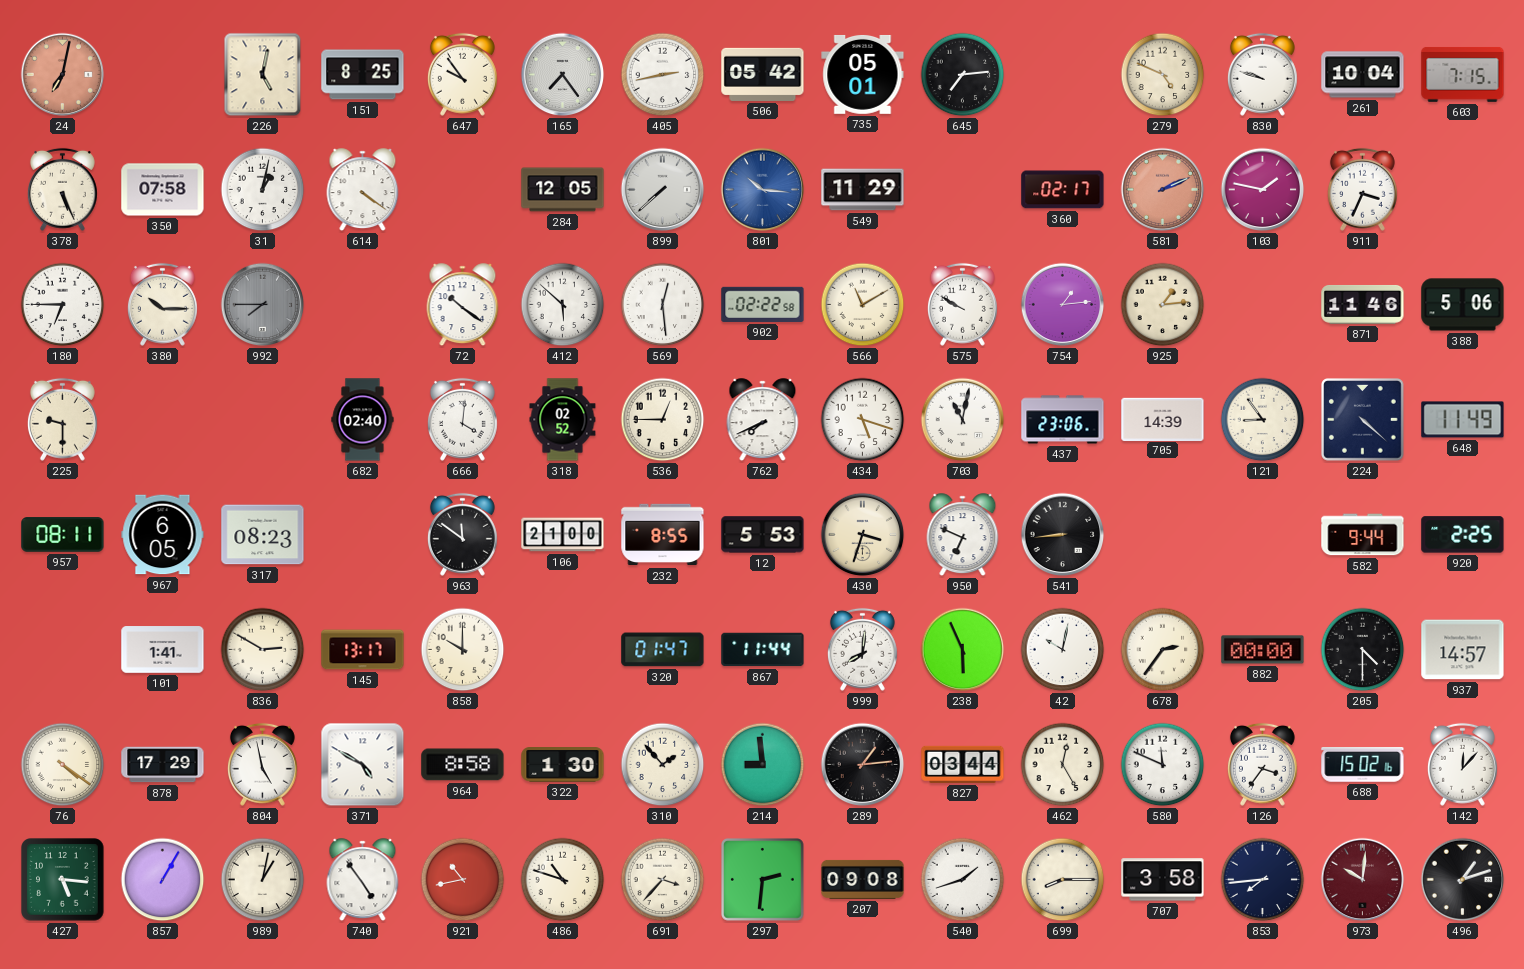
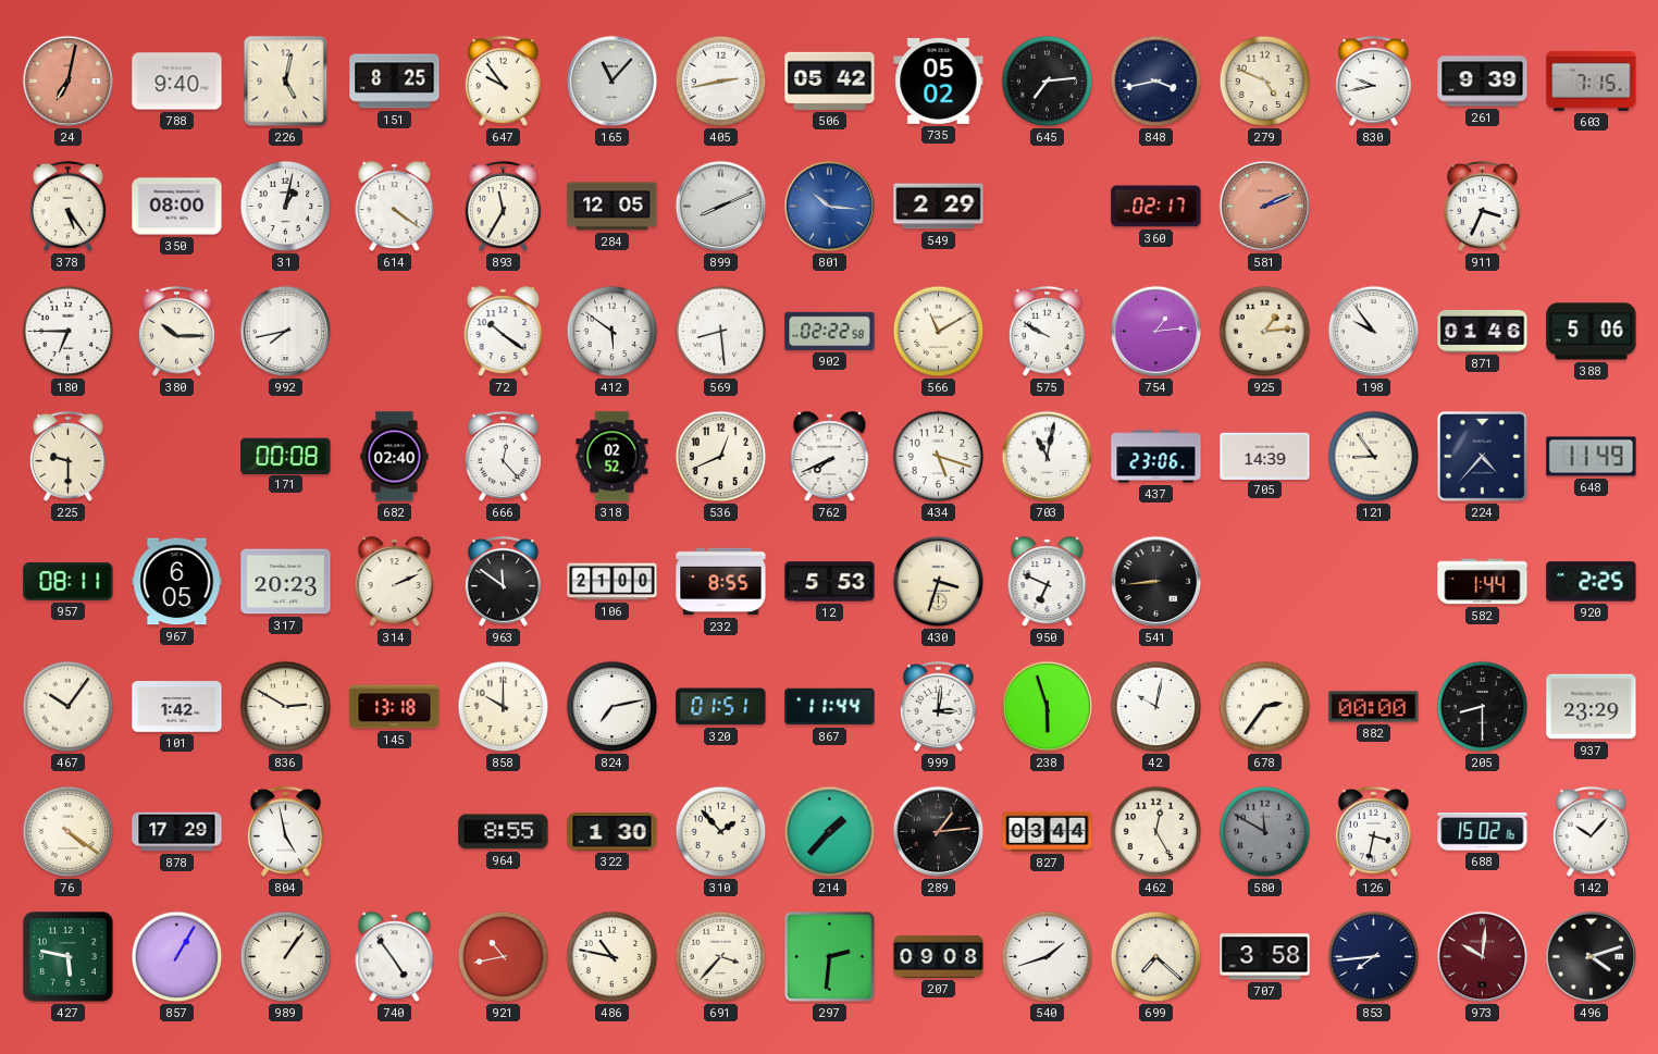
788: none -> 9:40
165: 7:24 -> 11:07
735: 05:01 -> 05:02
848: none -> 3:43
830: 9:48 -> 9:43
261: 10:04 -> 9:39
378: 5:26 -> 5:24
350: 07:58 -> 08:00
893: none -> 11:35
899: 7:38 -> 8:11
549: 11:29 -> 2:29
103: 1:47 -> none
992: 7:45 -> 7:43
992 dial: grey -> white
412: 5:52 -> 5:51
569: 12:29 -> 8:29
198: none -> 9:54
871: 11:46 -> 01:46
171: none -> 00:08
666: 4:01 -> 12:23
536: 12:45 -> 12:41
224: 4:22 -> 4:37
317: 08:23 -> 20:23
314: none -> 2:11
582: 9:44 -> 1:44
467: none -> 10:06
101: 1:41 -> 1:42
145: 13:17 -> 13:18
824: none -> 7:13
320: 01:47 -> 01:51
999: 8:01 -> 3:01
238: 5:56 -> 5:57
205: 4:30 -> 8:30
937: 14:57 -> 23:29
371: 4:50 -> none
964: 8:58 -> 8:55
214: 8:59 -> 1:37
580: 11:49 -> 11:50
580 dial: white -> grey
126: 3:36 -> 3:32
142: 12:07 -> 10:07
427: 5:16 -> 5:47
989: 1:02 -> 1:06
486: 10:48 -> 10:47
699: 8:15 -> 7:22
496: 1:12 -> 4:12
